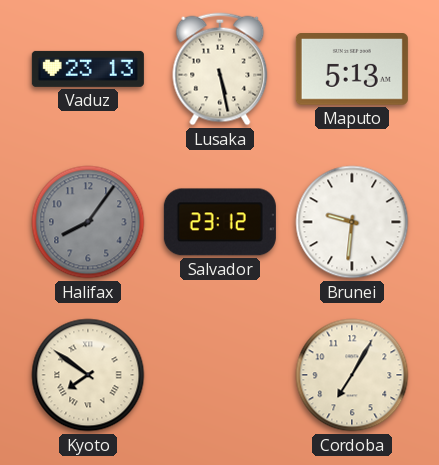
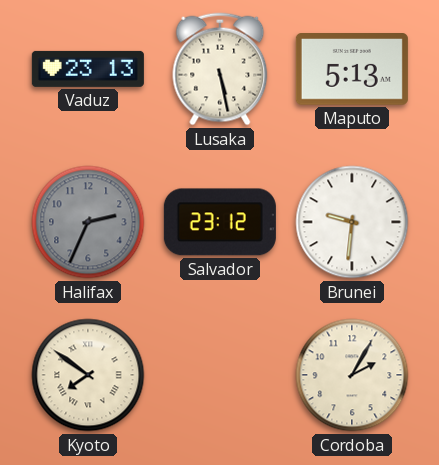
Halifax: 8:06 -> 2:34
Cordoba: 7:05 -> 2:05
